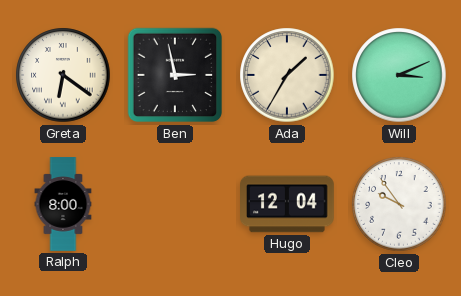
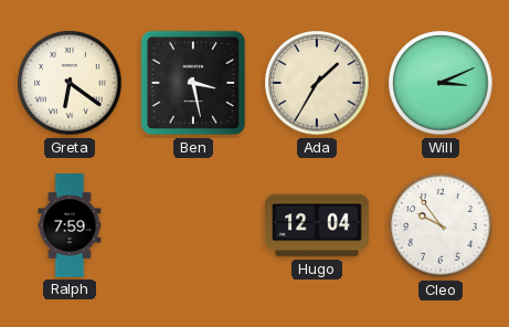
Ben: 2:58 -> 3:28
Ralph: 8:00 -> 7:59
